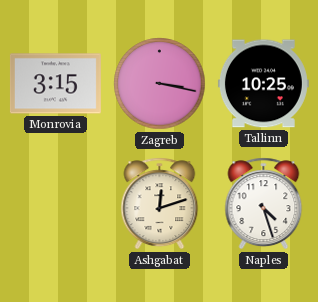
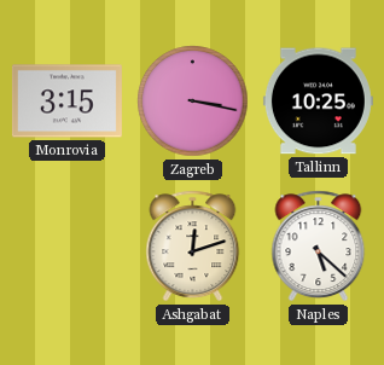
Naples: 4:27 -> 5:22
